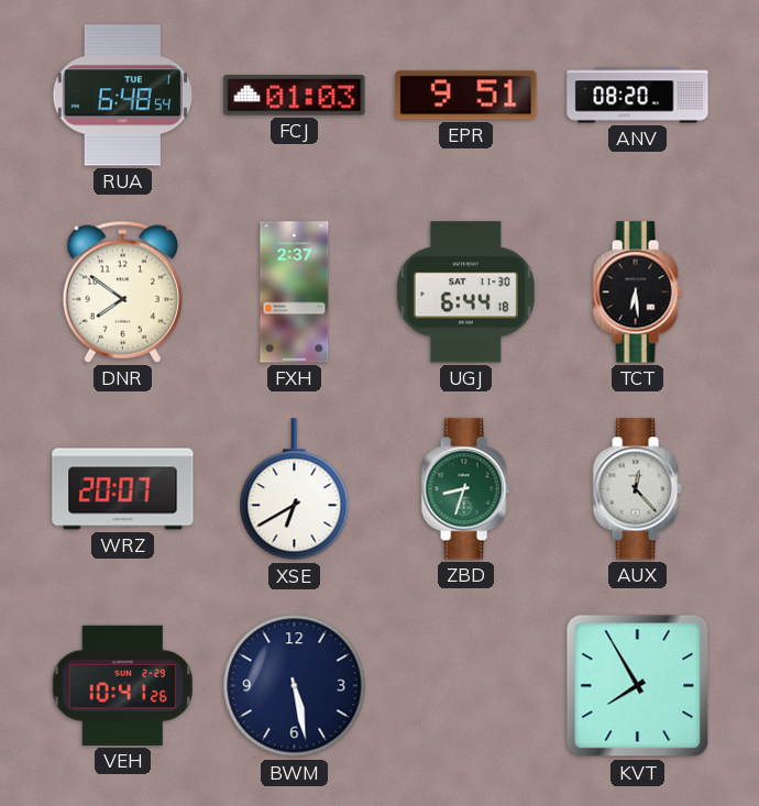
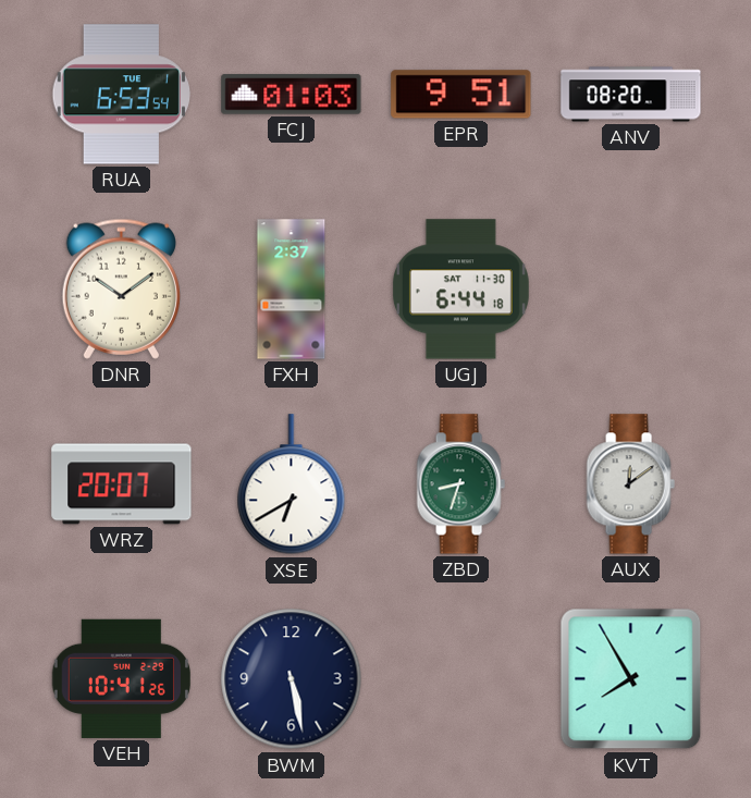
RUA: 6:48 -> 6:53
DNR: 7:51 -> 10:09
TCT: 6:29 -> none
AUX: 12:23 -> 12:09
